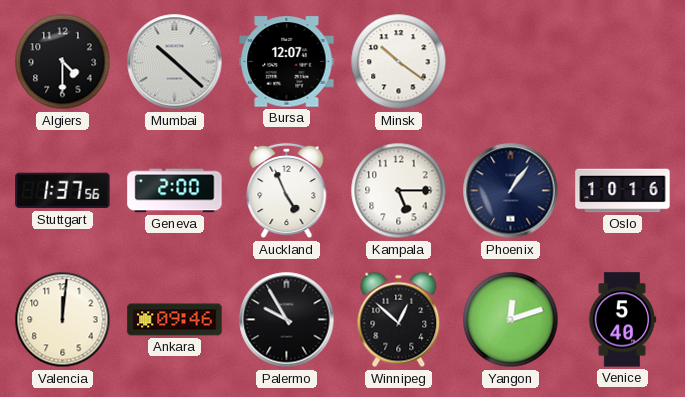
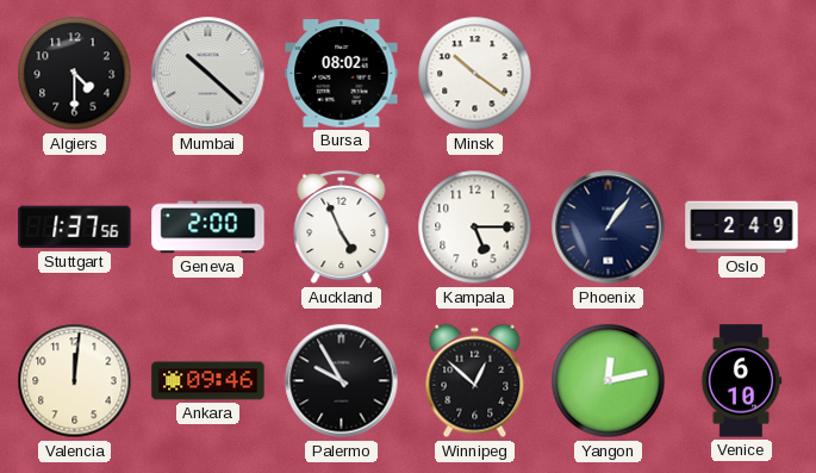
Bursa: 12:07 -> 08:02
Oslo: 10:16 -> 2:49
Yangon: 12:12 -> 12:13
Venice: 5:40 -> 6:10
